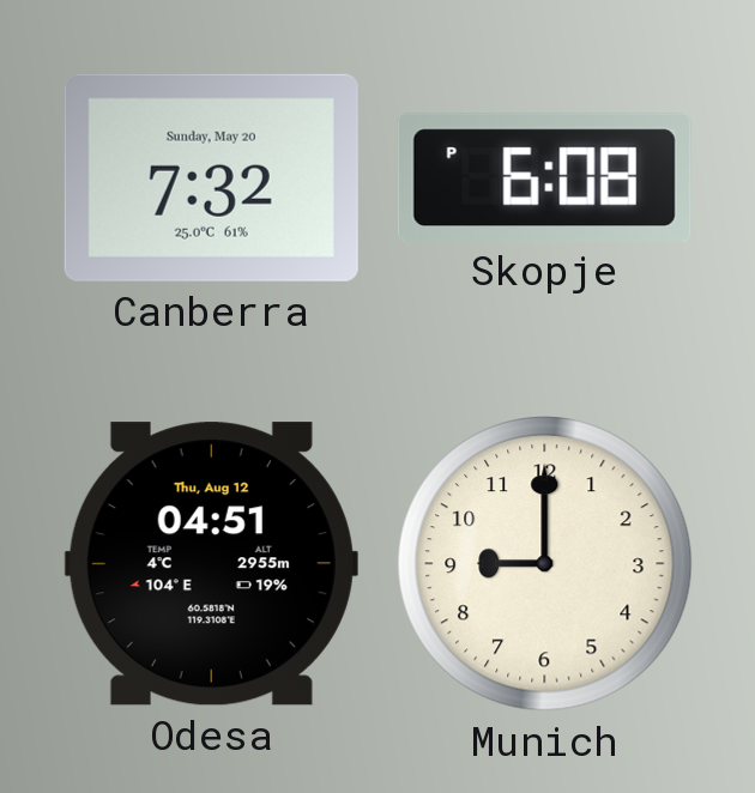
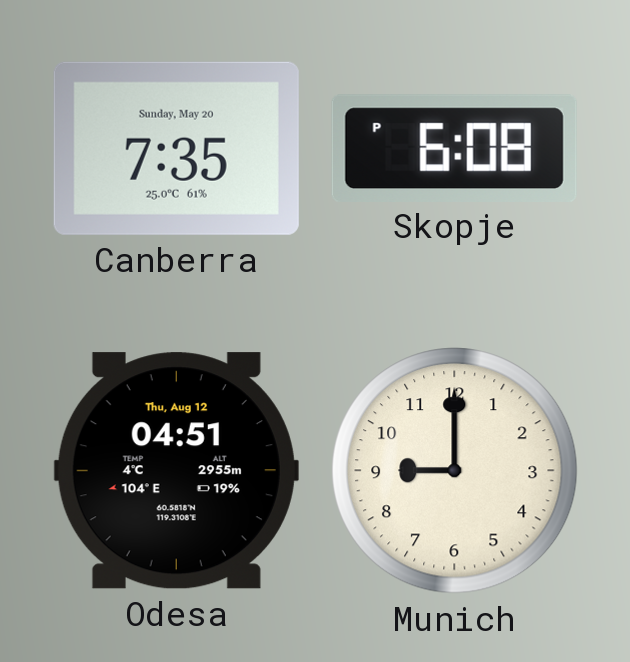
Canberra: 7:32 -> 7:35
